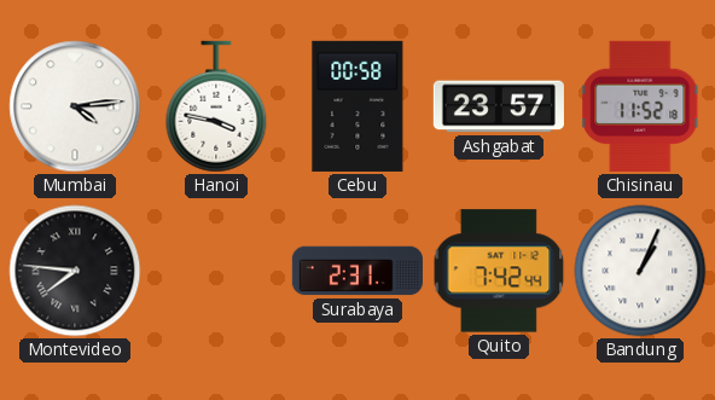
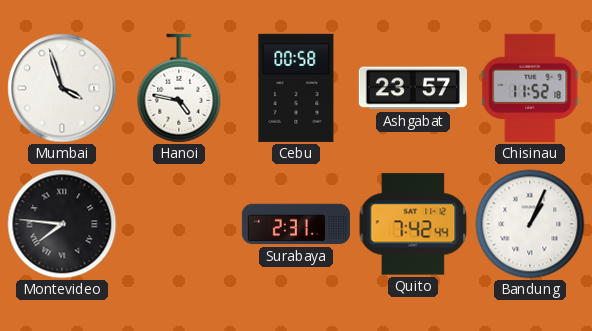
Mumbai: 4:14 -> 3:57
Hanoi: 3:47 -> 4:47
